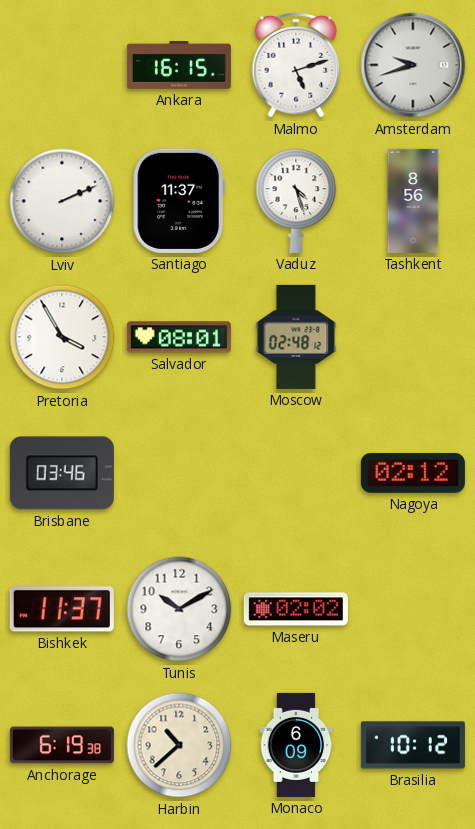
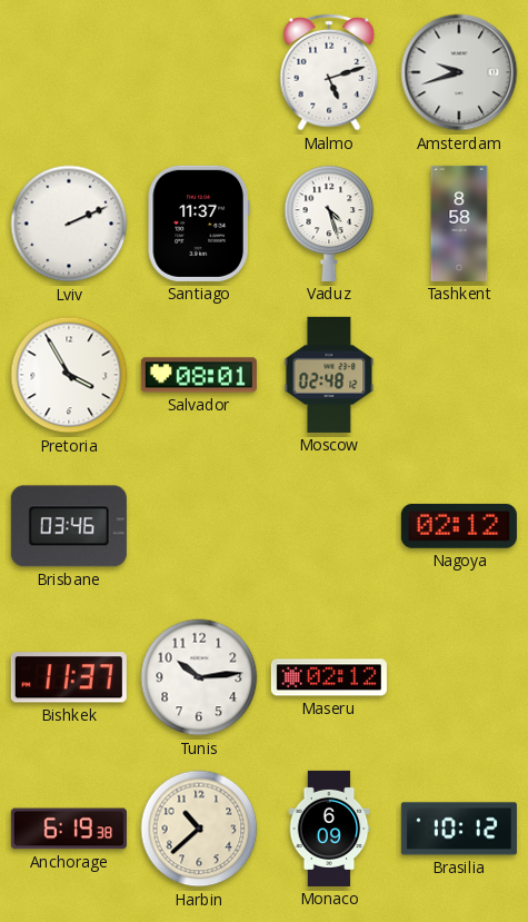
Ankara: 16:15 -> none
Tashkent: 8:56 -> 8:58
Tunis: 10:10 -> 10:14
Maseru: 02:02 -> 02:12
